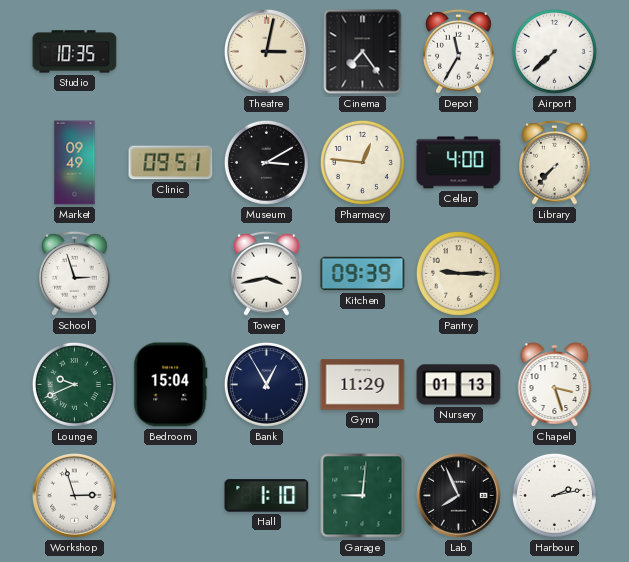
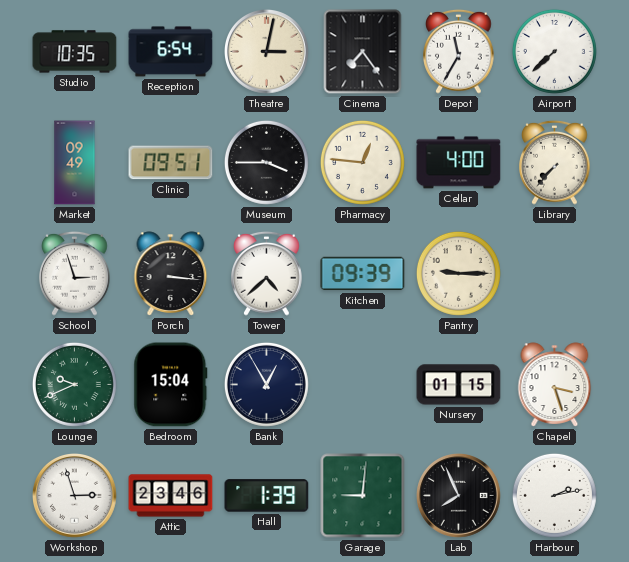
Reception: none -> 6:54
Museum: 3:10 -> 3:45
Porch: none -> 3:16
Tower: 3:43 -> 4:38
Gym: 11:29 -> none
Nursery: 01:13 -> 01:15
Attic: none -> 23:46
Hall: 1:10 -> 1:39
